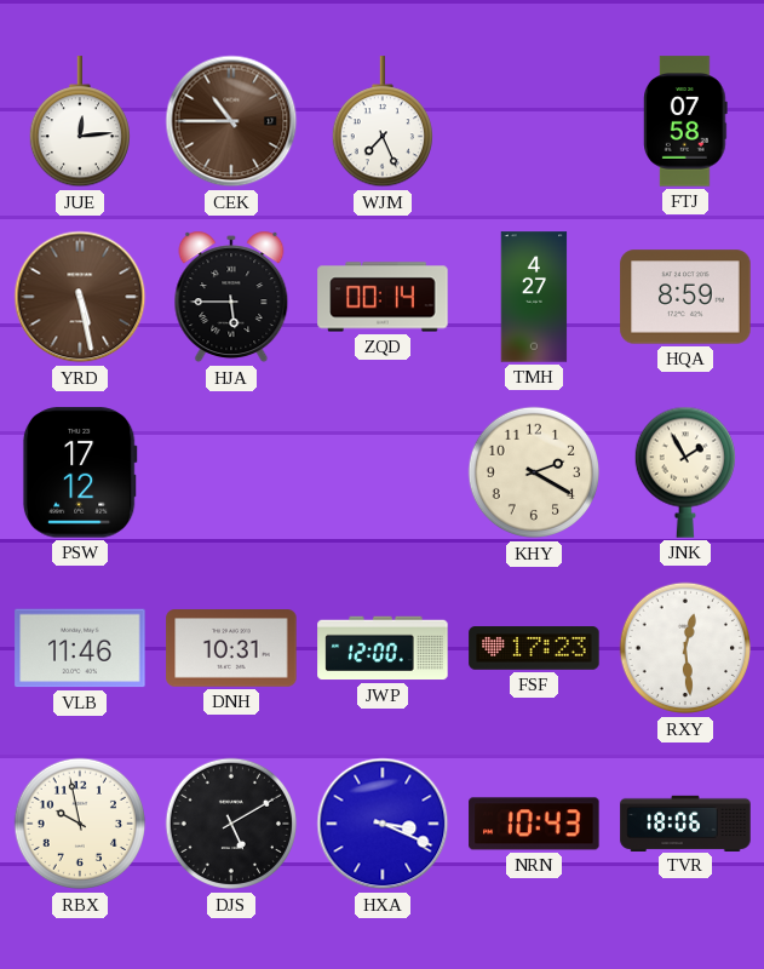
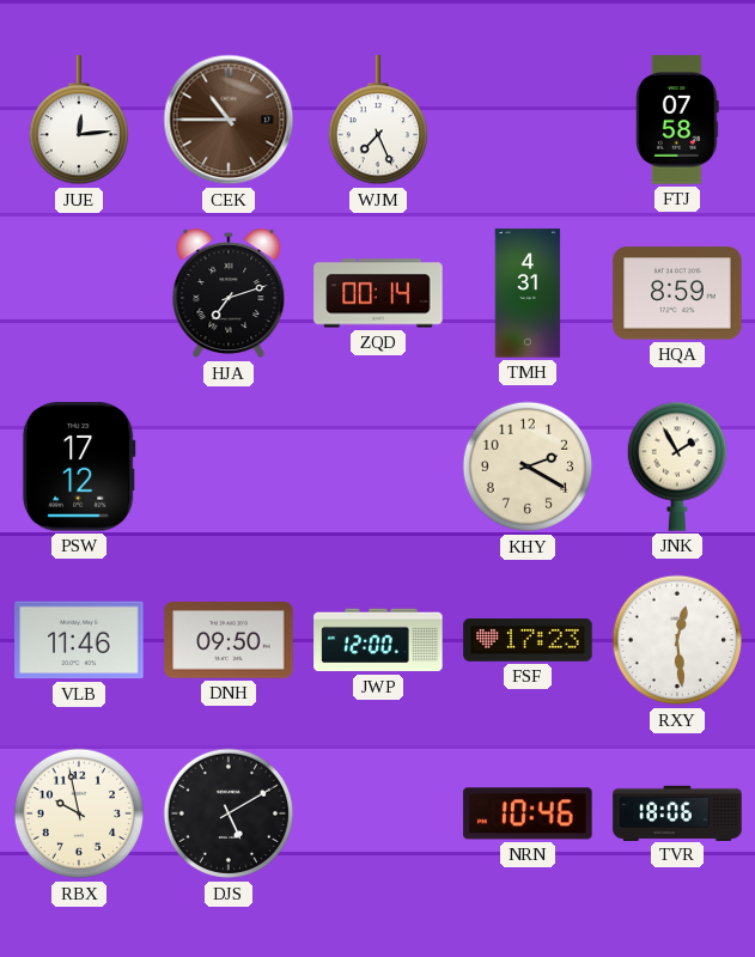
YRD: 5:28 -> none
HJA: 5:45 -> 7:12
TMH: 4:27 -> 4:31
DNH: 10:31 -> 09:50
HXA: 3:19 -> none
NRN: 10:43 -> 10:46
